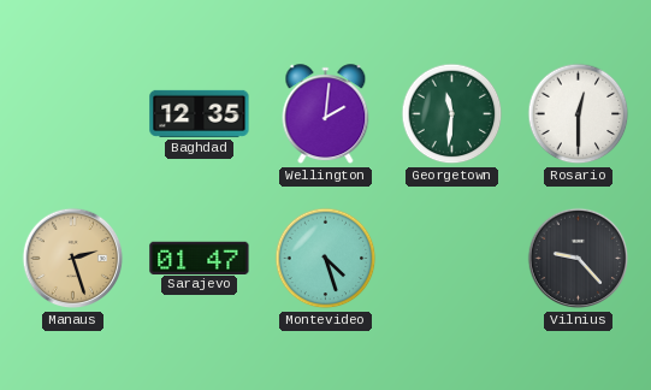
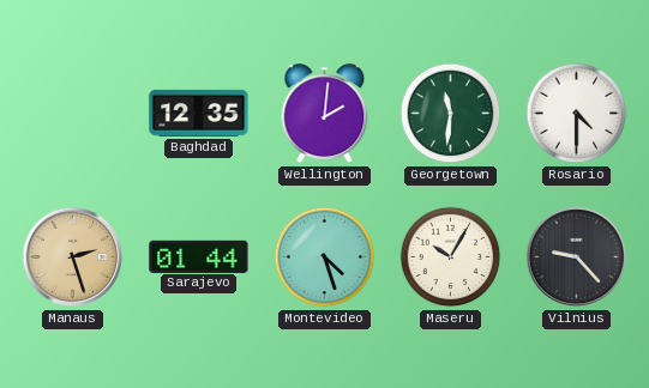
Rosario: 12:30 -> 4:30
Sarajevo: 01:47 -> 01:44
Maseru: none -> 10:05
